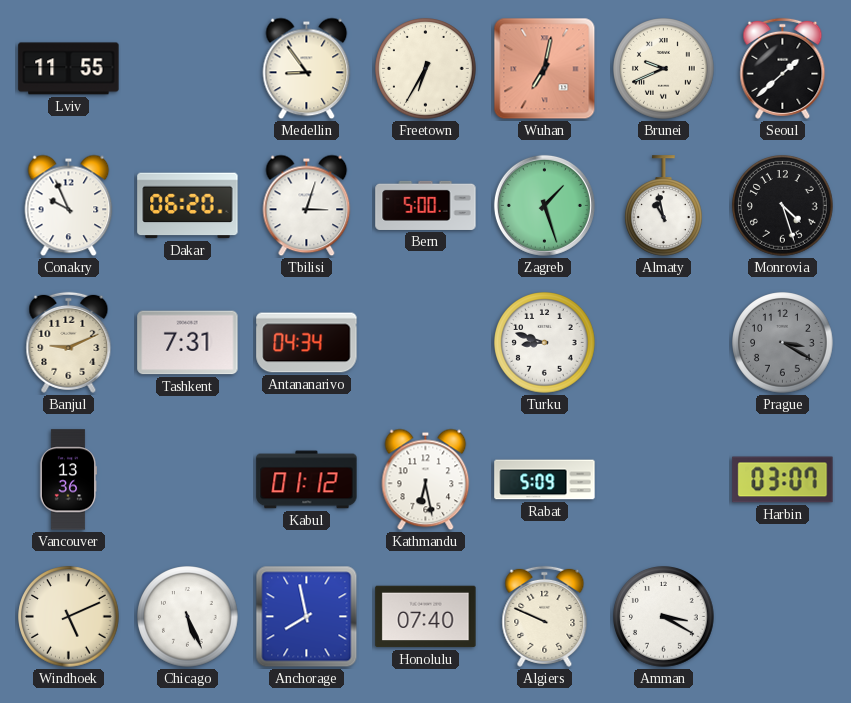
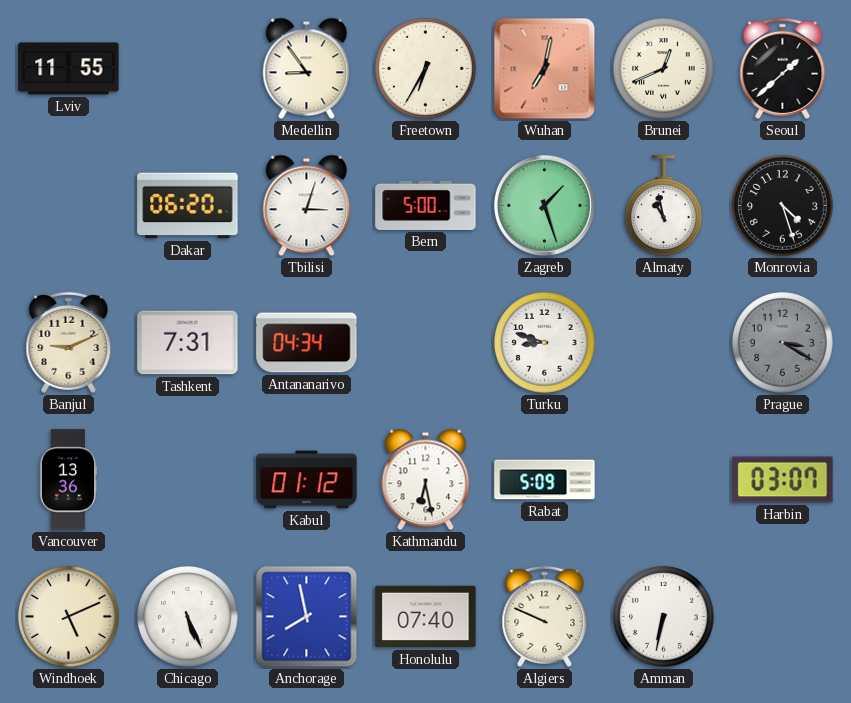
Brunei: 9:41 -> 12:41
Conakry: 9:56 -> none
Amman: 3:20 -> 6:32
